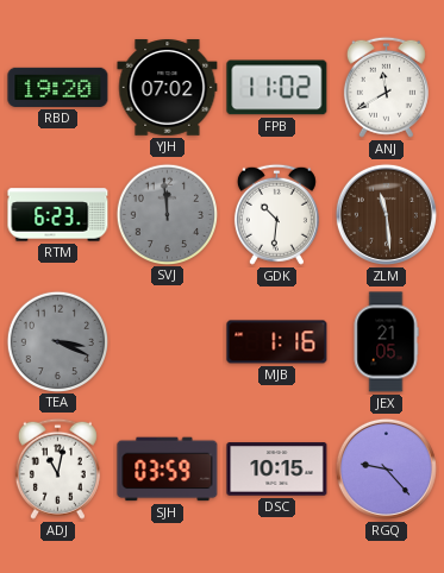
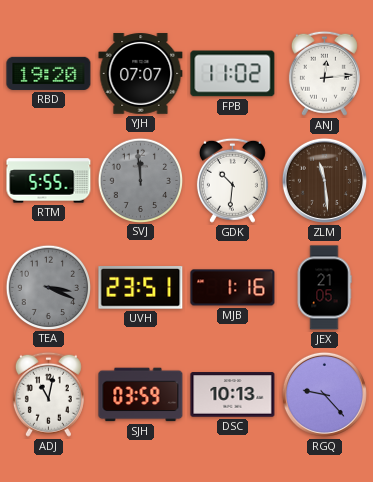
YJH: 07:02 -> 07:07
ANJ: 11:40 -> 12:14
RTM: 6:23 -> 5:55
UVH: none -> 23:51
DSC: 10:15 -> 10:13
